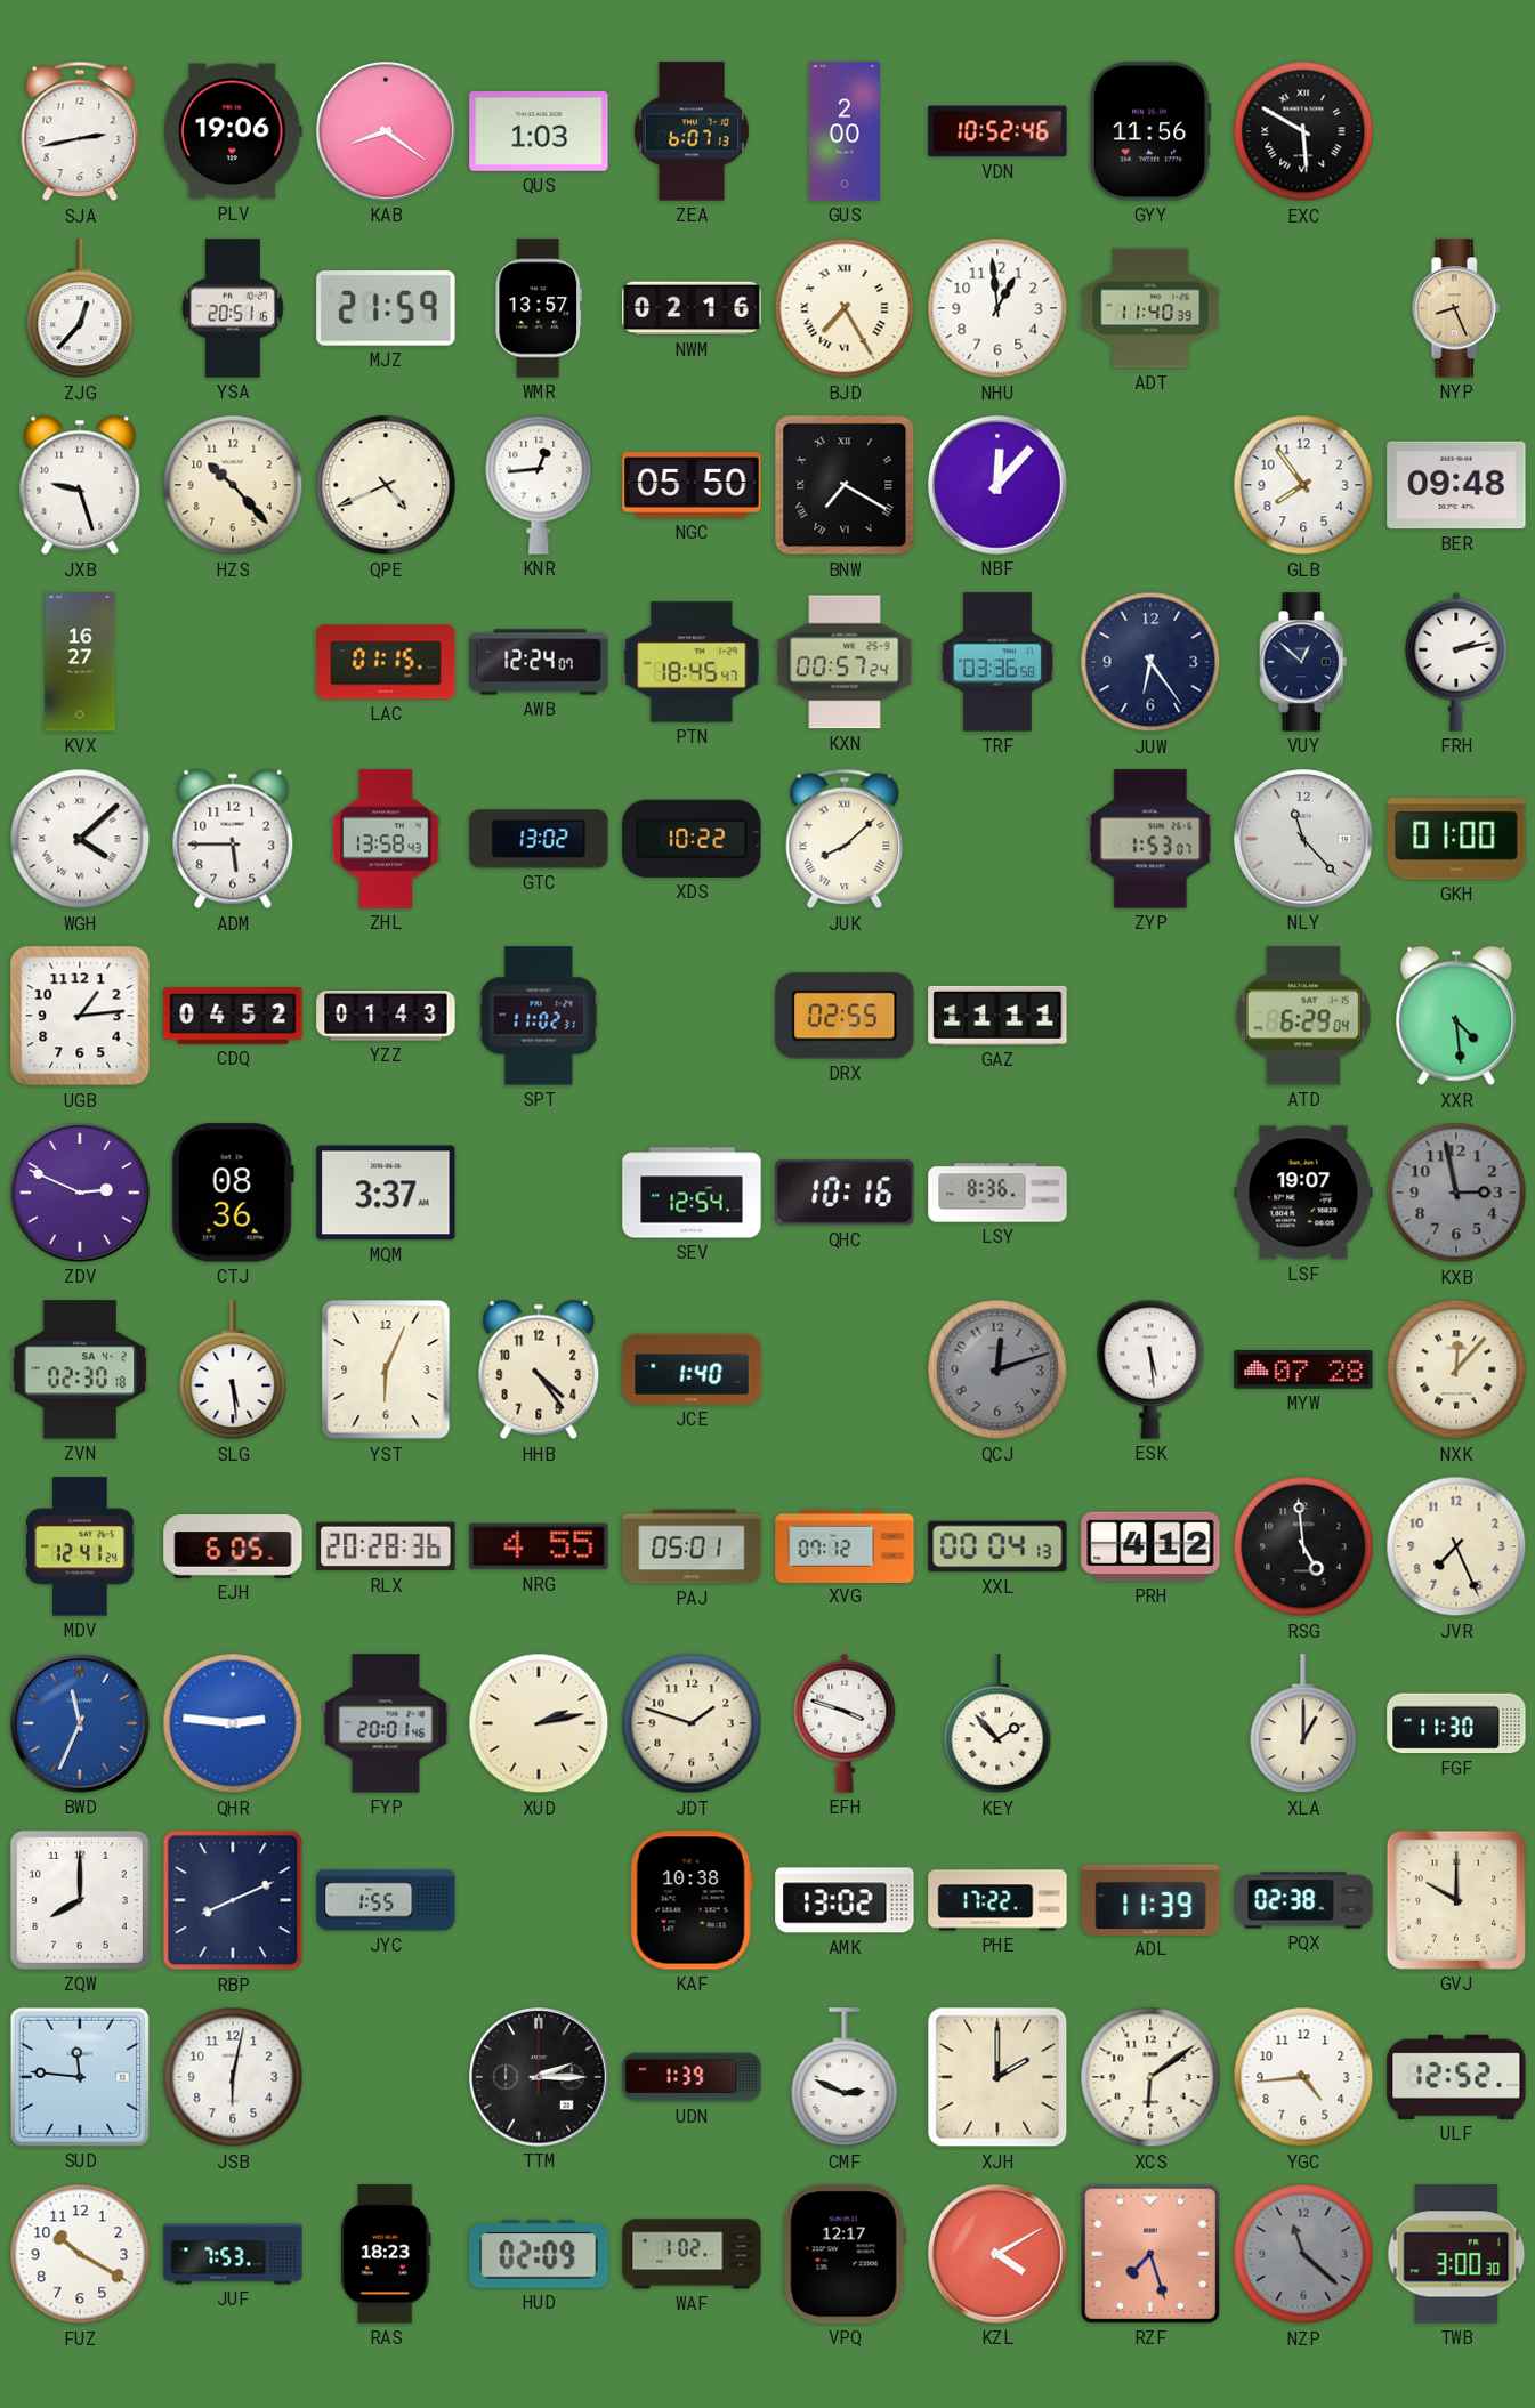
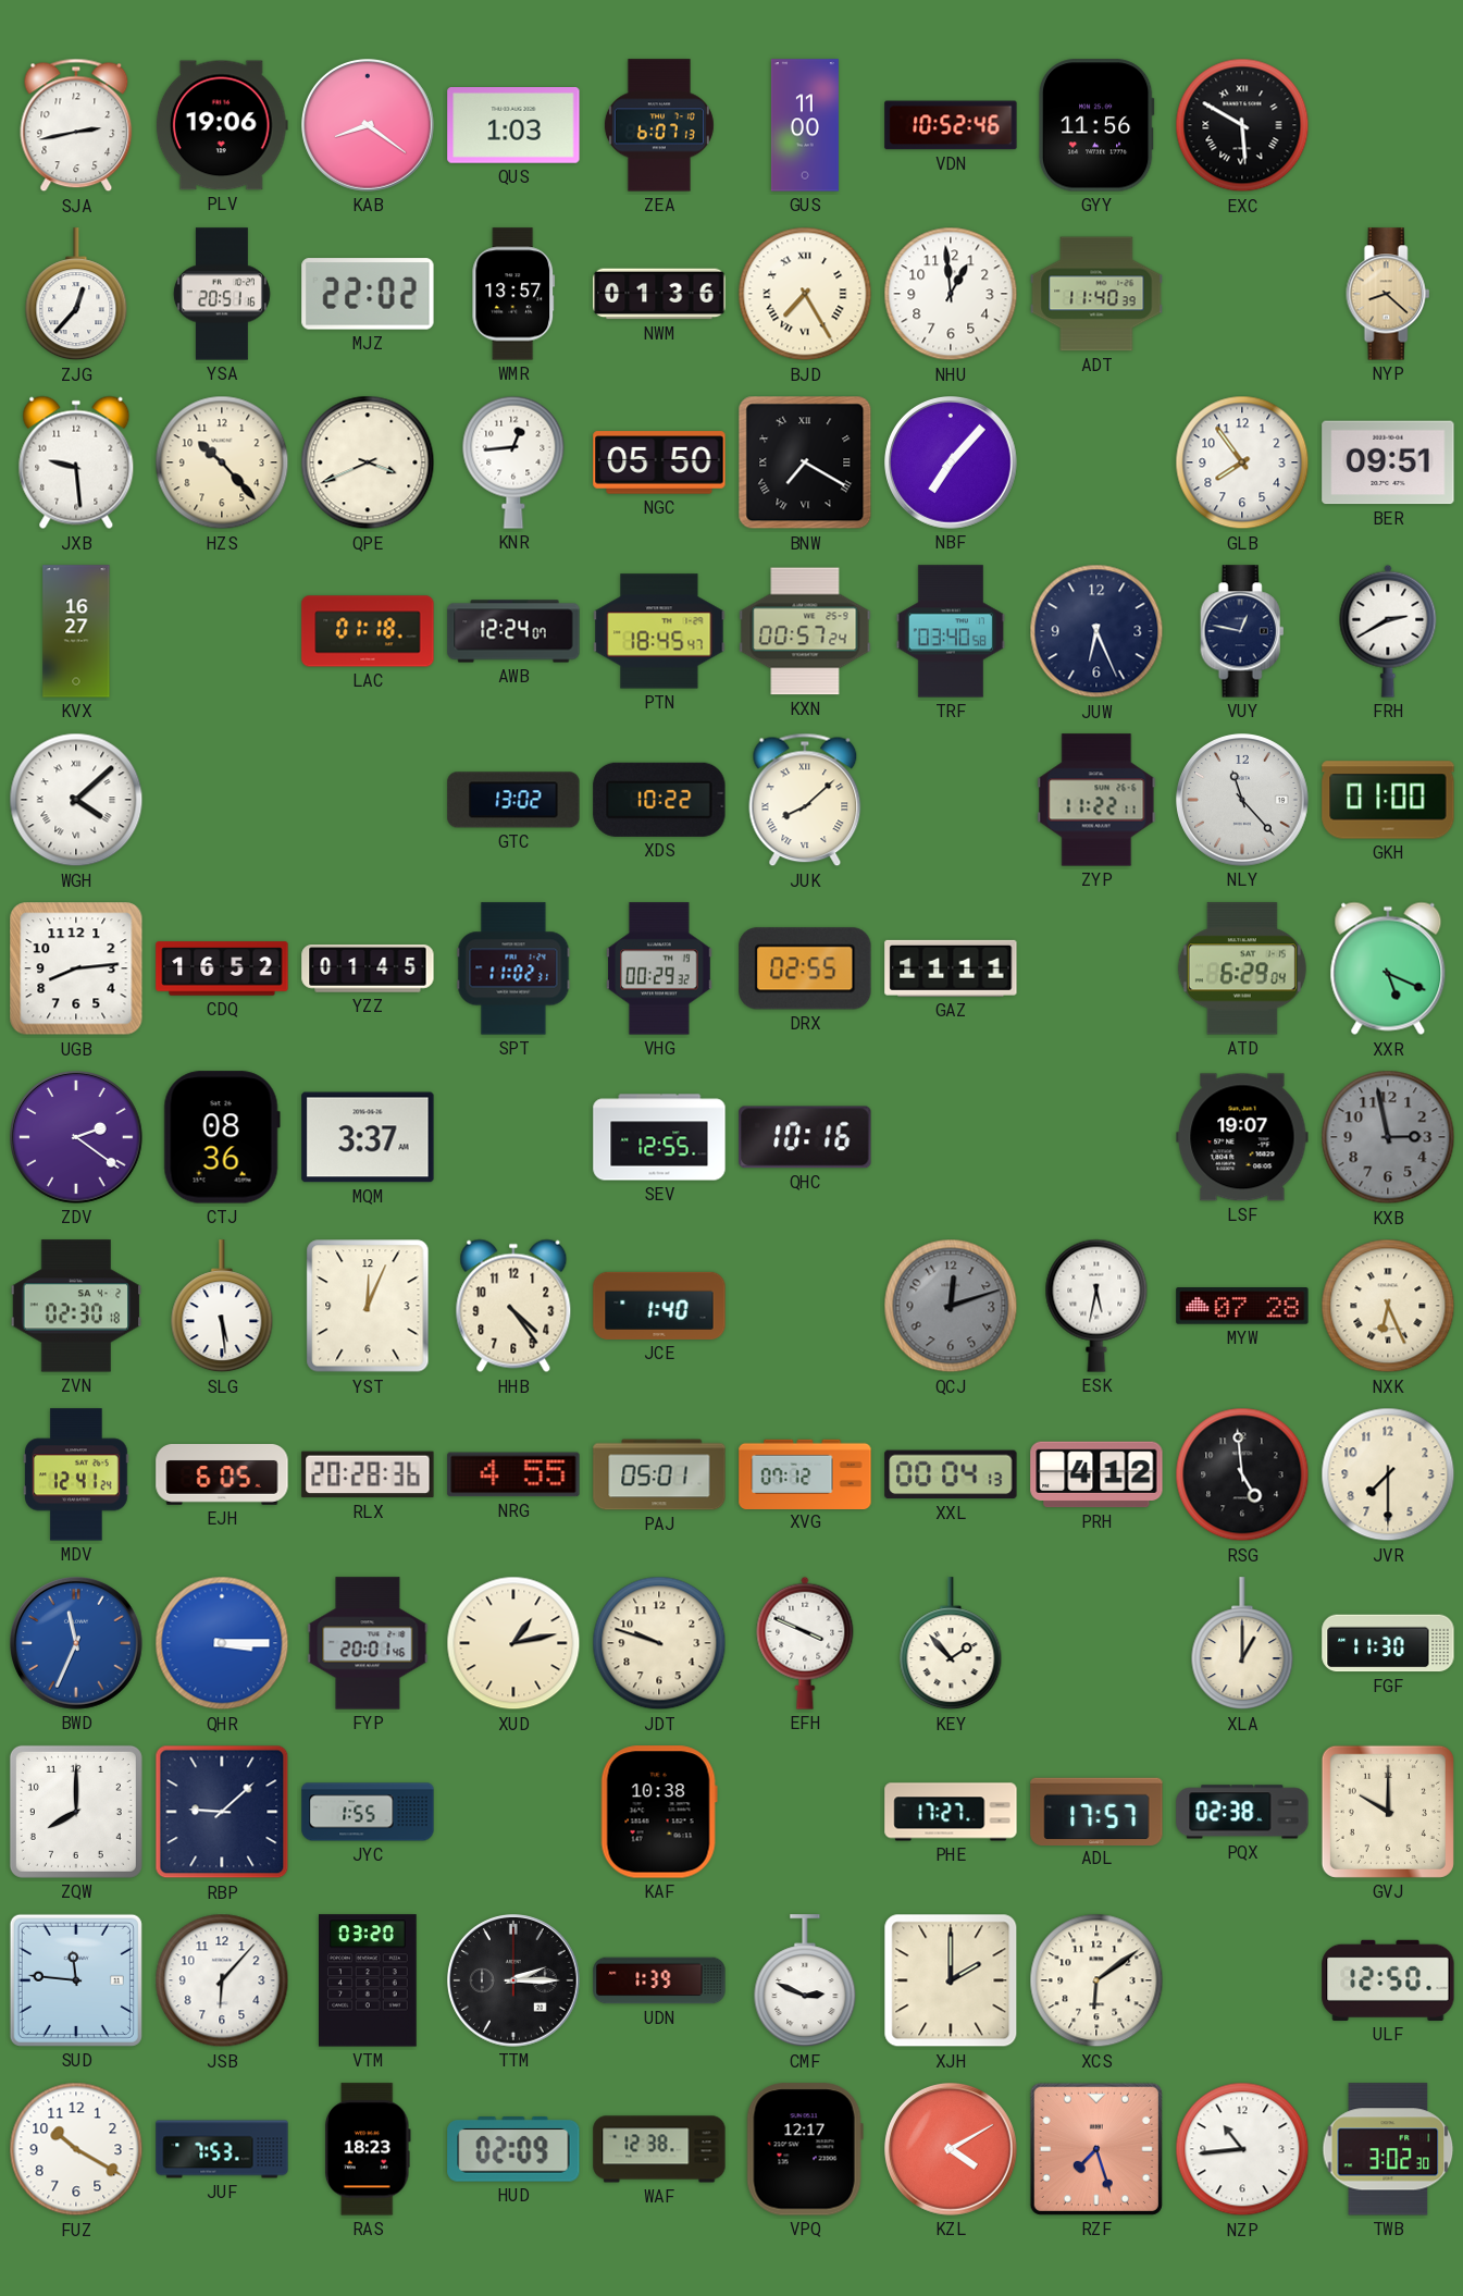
GUS: 2:00 -> 11:00
MJZ: 21:59 -> 22:02
NWM: 02:16 -> 01:36
NYP: 8:26 -> 8:22
JXB: 9:27 -> 9:29
QPE: 4:41 -> 3:41
NBF: 12:07 -> 7:07
BER: 09:48 -> 09:51
LAC: 01:15 -> 01:18
TRF: 03:36 -> 03:40
JUW: 6:24 -> 6:26
VUY: 12:52 -> 12:47
FRH: 2:13 -> 2:40
ADM: 5:45 -> none
ZHL: 13:58 -> none
ZYP: 1:53 -> 11:22
UGB: 1:14 -> 8:14
CDQ: 04:52 -> 16:52
YZZ: 01:43 -> 01:45
VHG: none -> 00:29
XXR: 4:29 -> 5:19
ZDV: 2:49 -> 2:21
SEV: 12:54 -> 12:55
LSY: 8:36 -> none
YST: 6:04 -> 12:04
ESK: 5:29 -> 5:32
NXK: 12:07 -> 6:26
JVR: 7:26 -> 7:30
QHR: 2:46 -> 3:15
XUD: 2:13 -> 1:13
JDT: 1:48 -> 9:48
EFH: 3:48 -> 3:49
RBP: 8:11 -> 9:08
AMK: 13:02 -> none
PHE: 17:22 -> 17:27
ADL: 11:39 -> 17:57
JSB: 6:02 -> 6:07
VTM: none -> 03:20
YGC: 4:44 -> none
ULF: 12:52 -> 12:50
WAF: 1:02 -> 12:38
NZP: 11:22 -> 10:44
NZP dial: grey -> white
TWB: 3:00 -> 3:02
